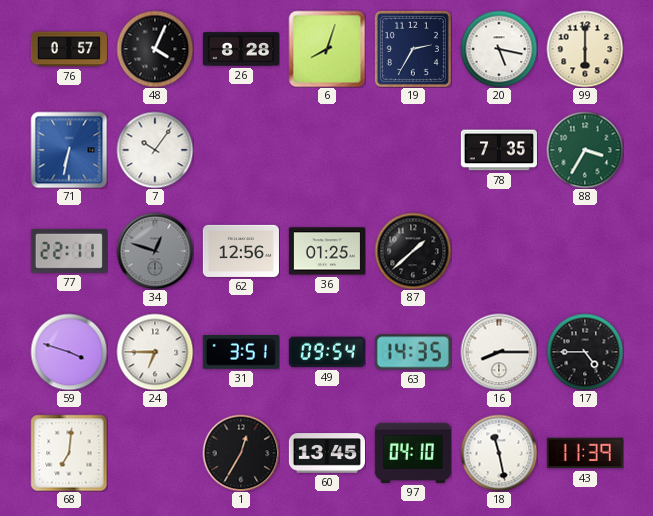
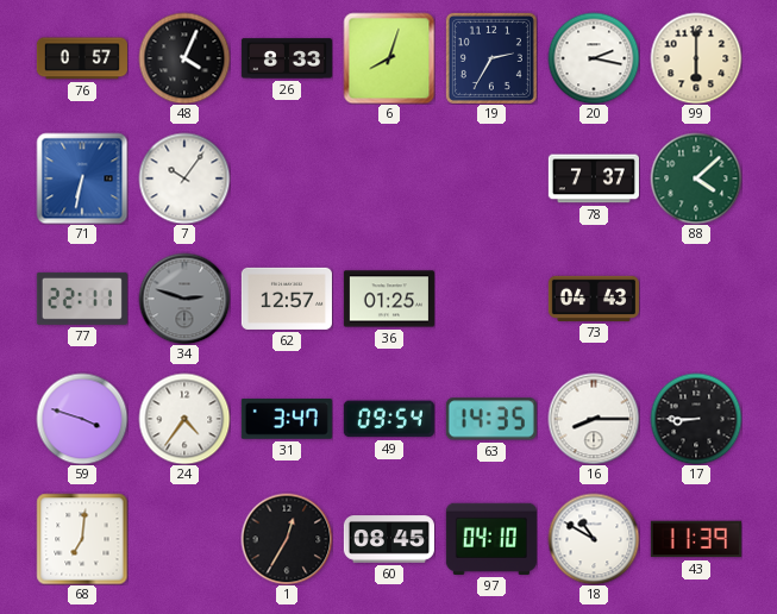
26: 8:28 -> 8:33
20: 5:17 -> 2:17
78: 7:35 -> 7:37
88: 3:35 -> 4:08
34: 12:48 -> 2:48
62: 12:56 -> 12:57
87: 1:38 -> none
73: none -> 04:43
24: 6:45 -> 4:36
31: 3:51 -> 3:47
17: 4:45 -> 8:45
60: 13:45 -> 08:45
18: 11:28 -> 10:50
